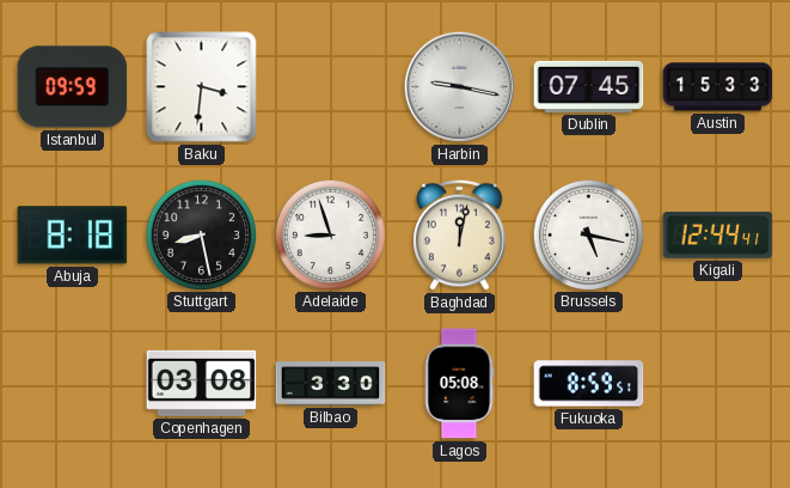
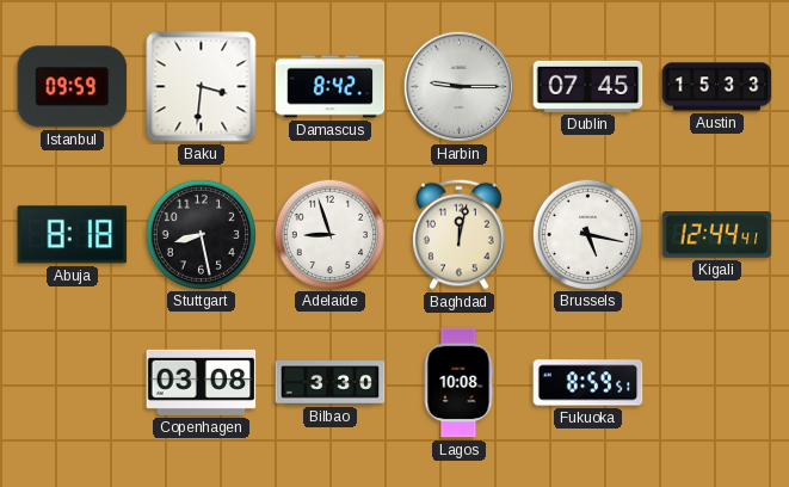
Damascus: none -> 8:42
Harbin: 9:17 -> 9:15
Lagos: 05:08 -> 10:08
